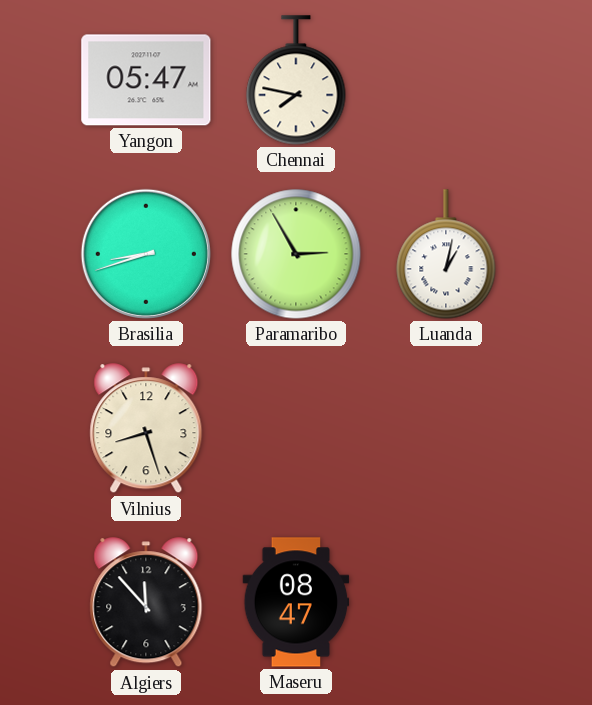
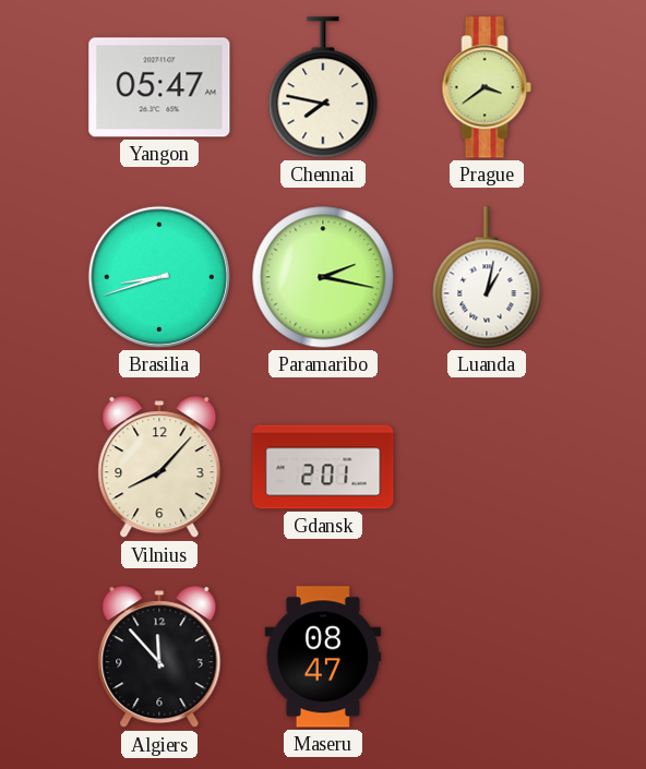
Prague: none -> 3:39
Paramaribo: 2:55 -> 2:17
Vilnius: 8:27 -> 8:07
Gdansk: none -> 2:01
